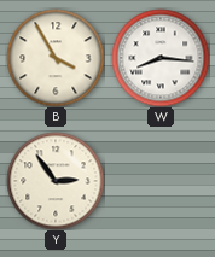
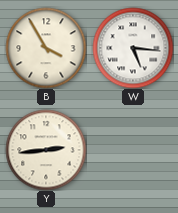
W: 8:16 -> 5:16
Y: 2:54 -> 2:44
